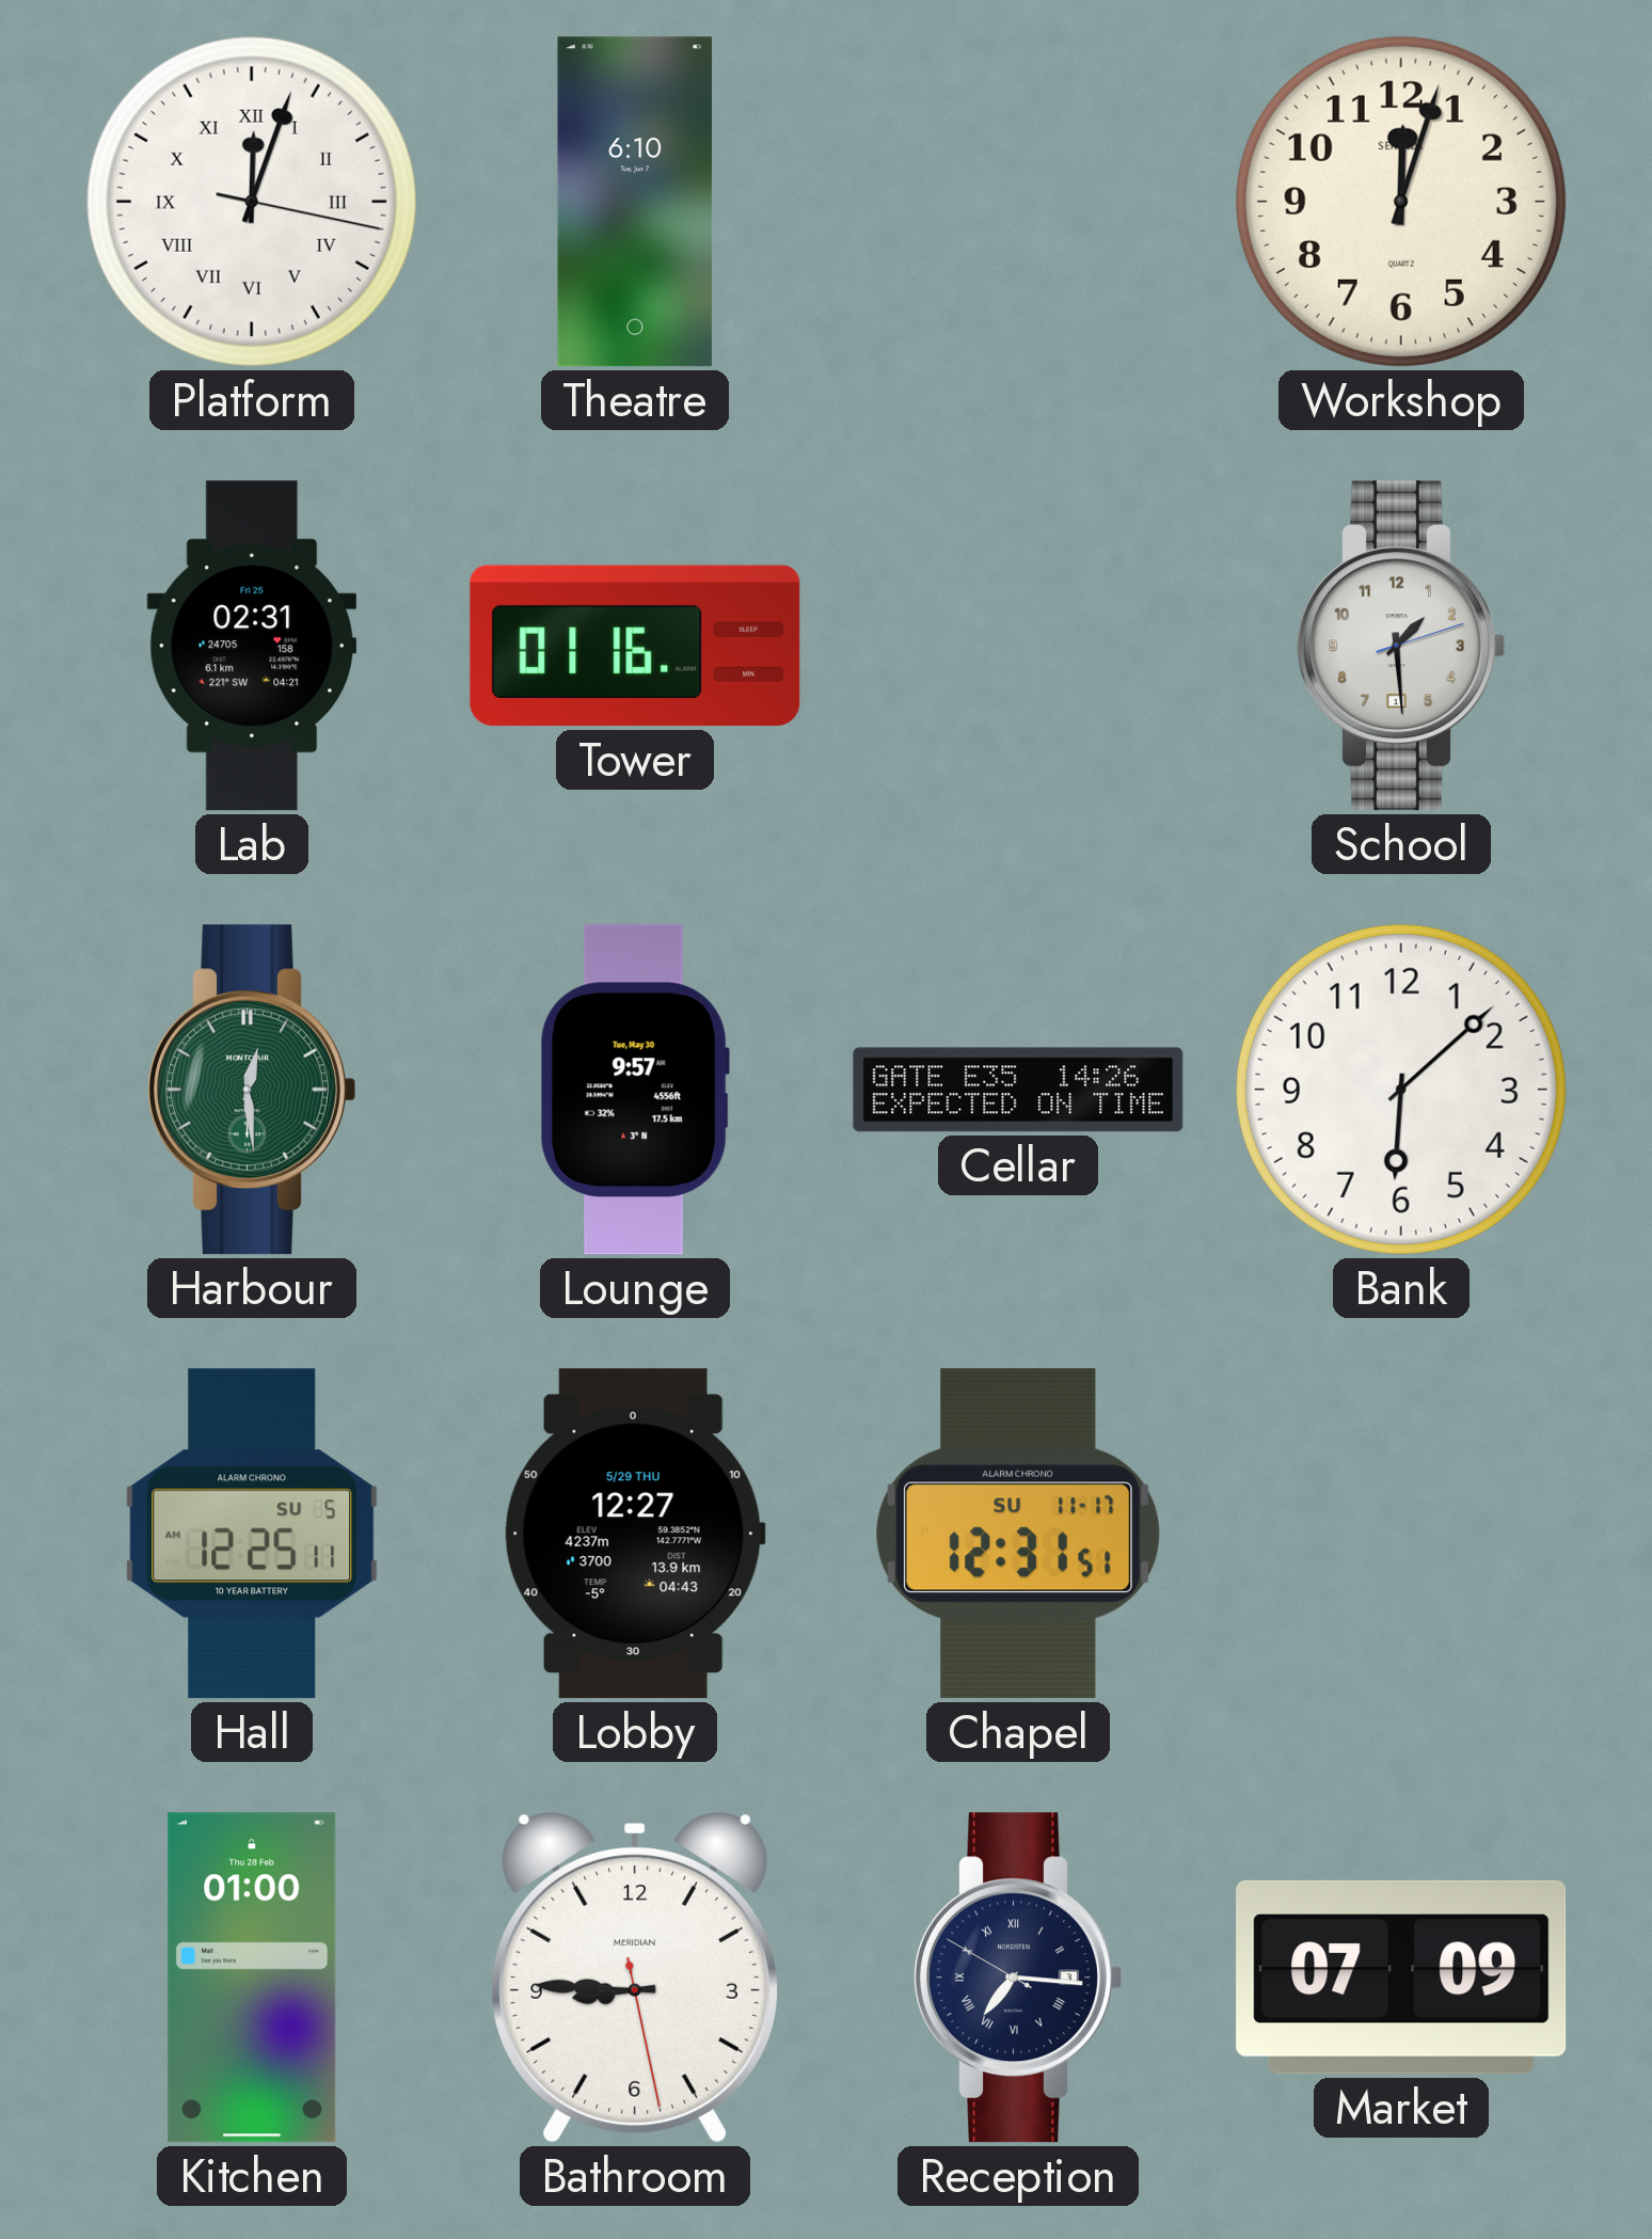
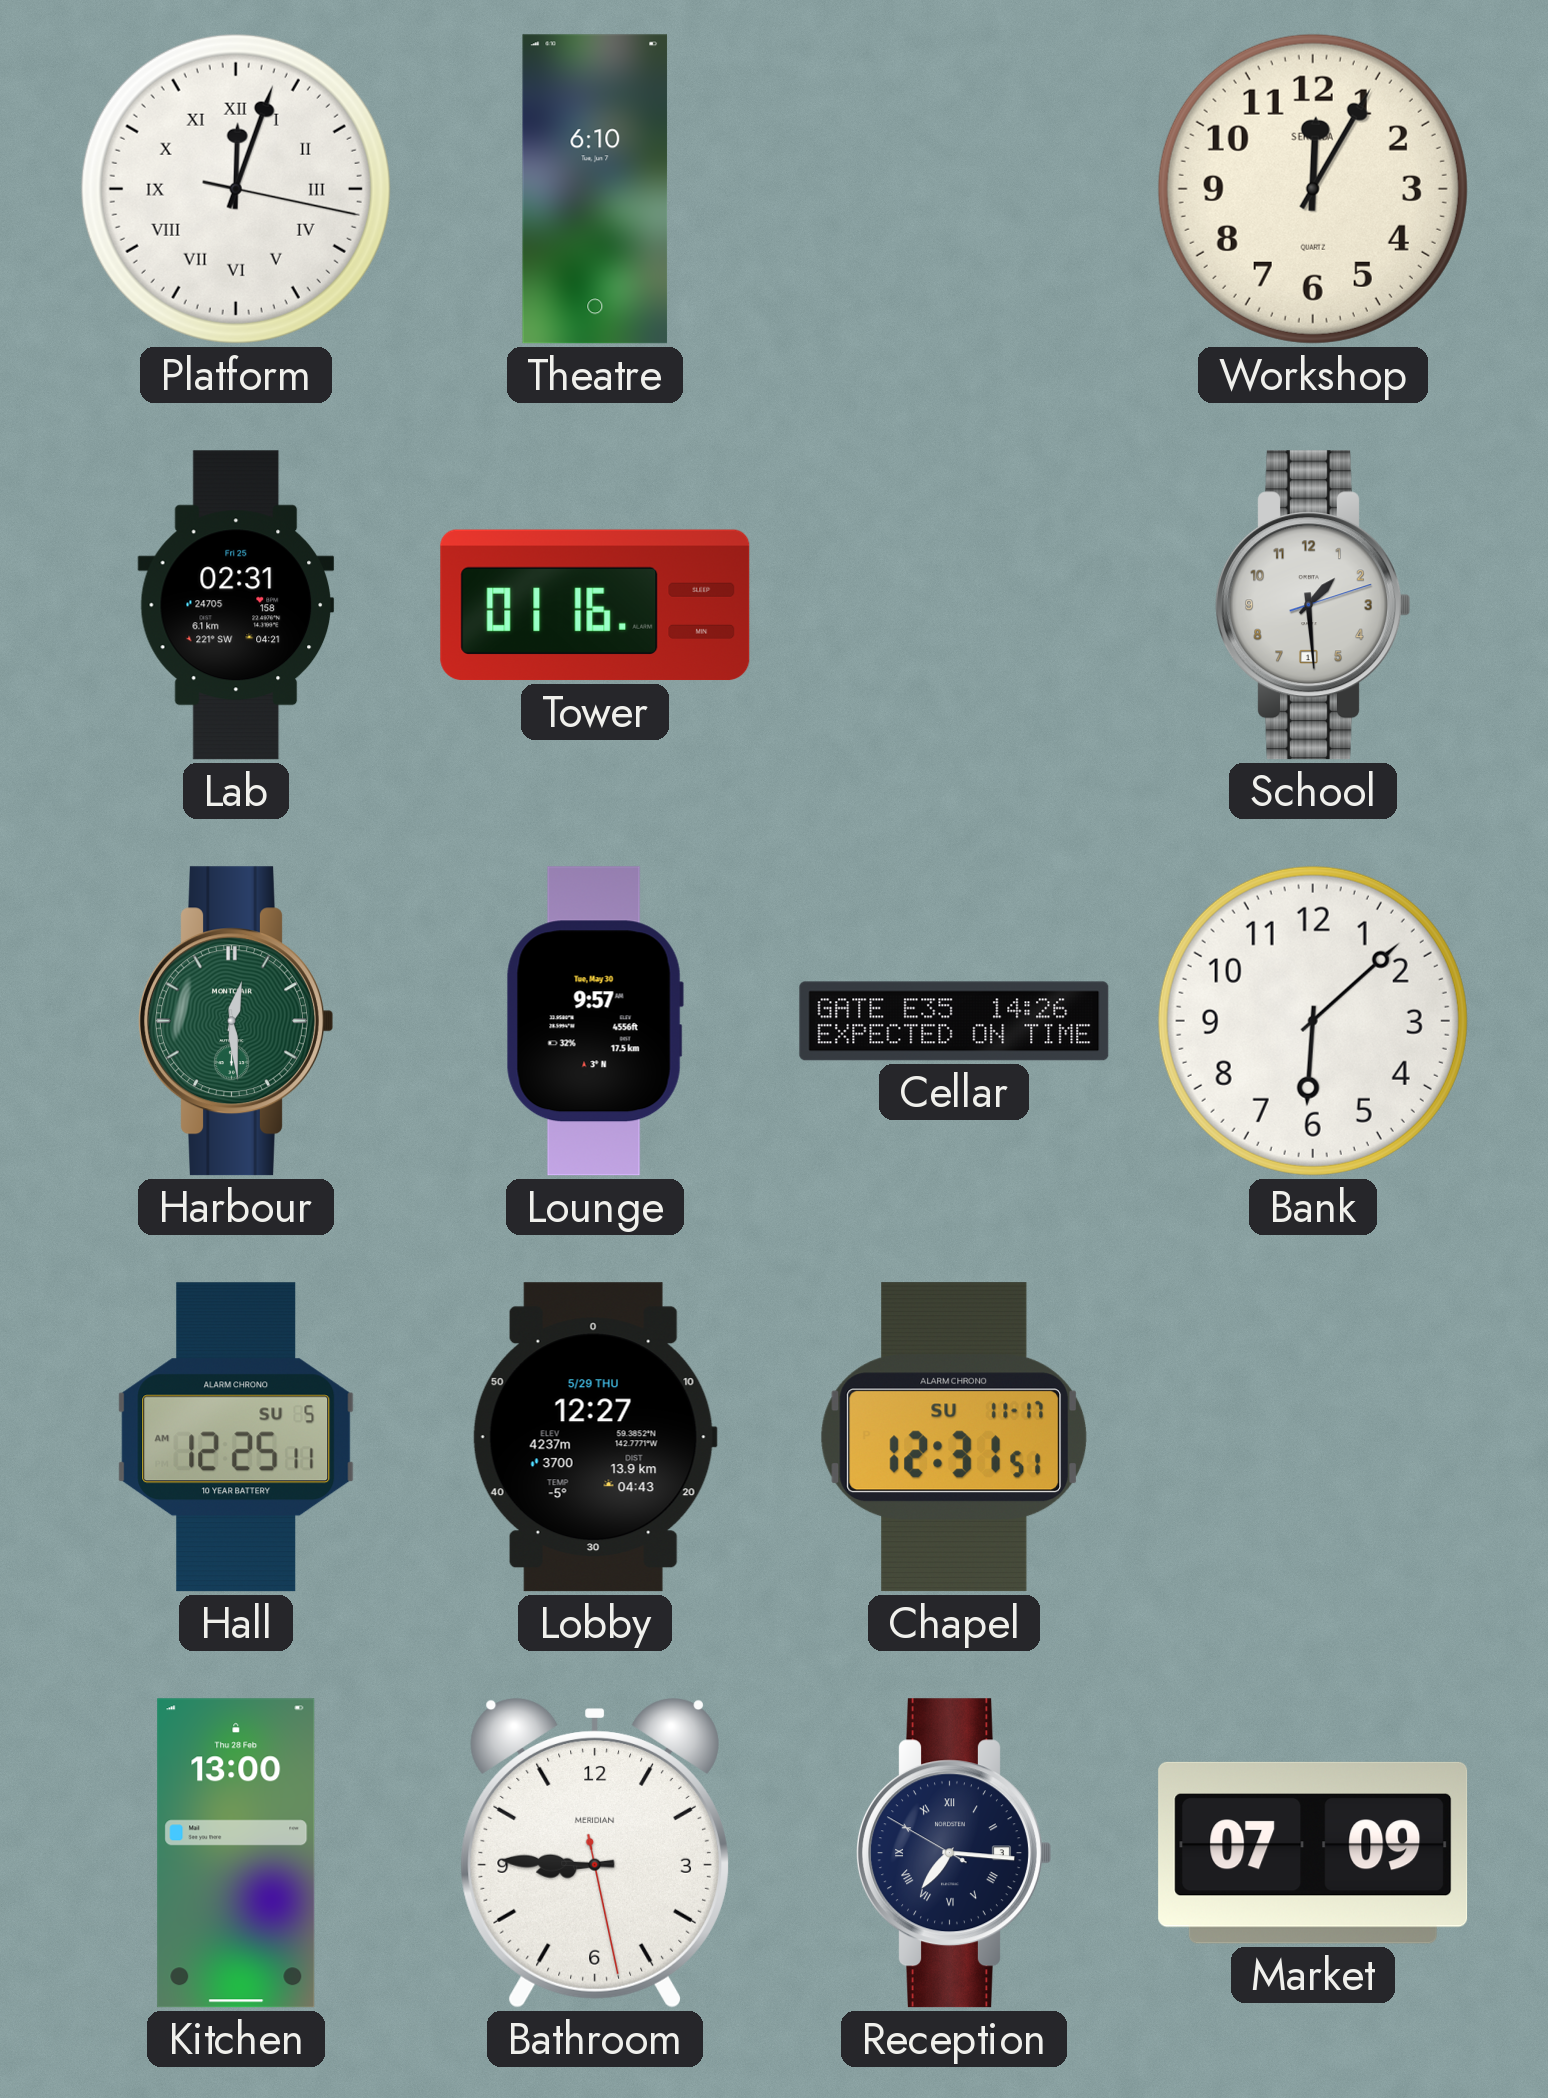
Workshop: 12:03 -> 12:05
Kitchen: 01:00 -> 13:00
